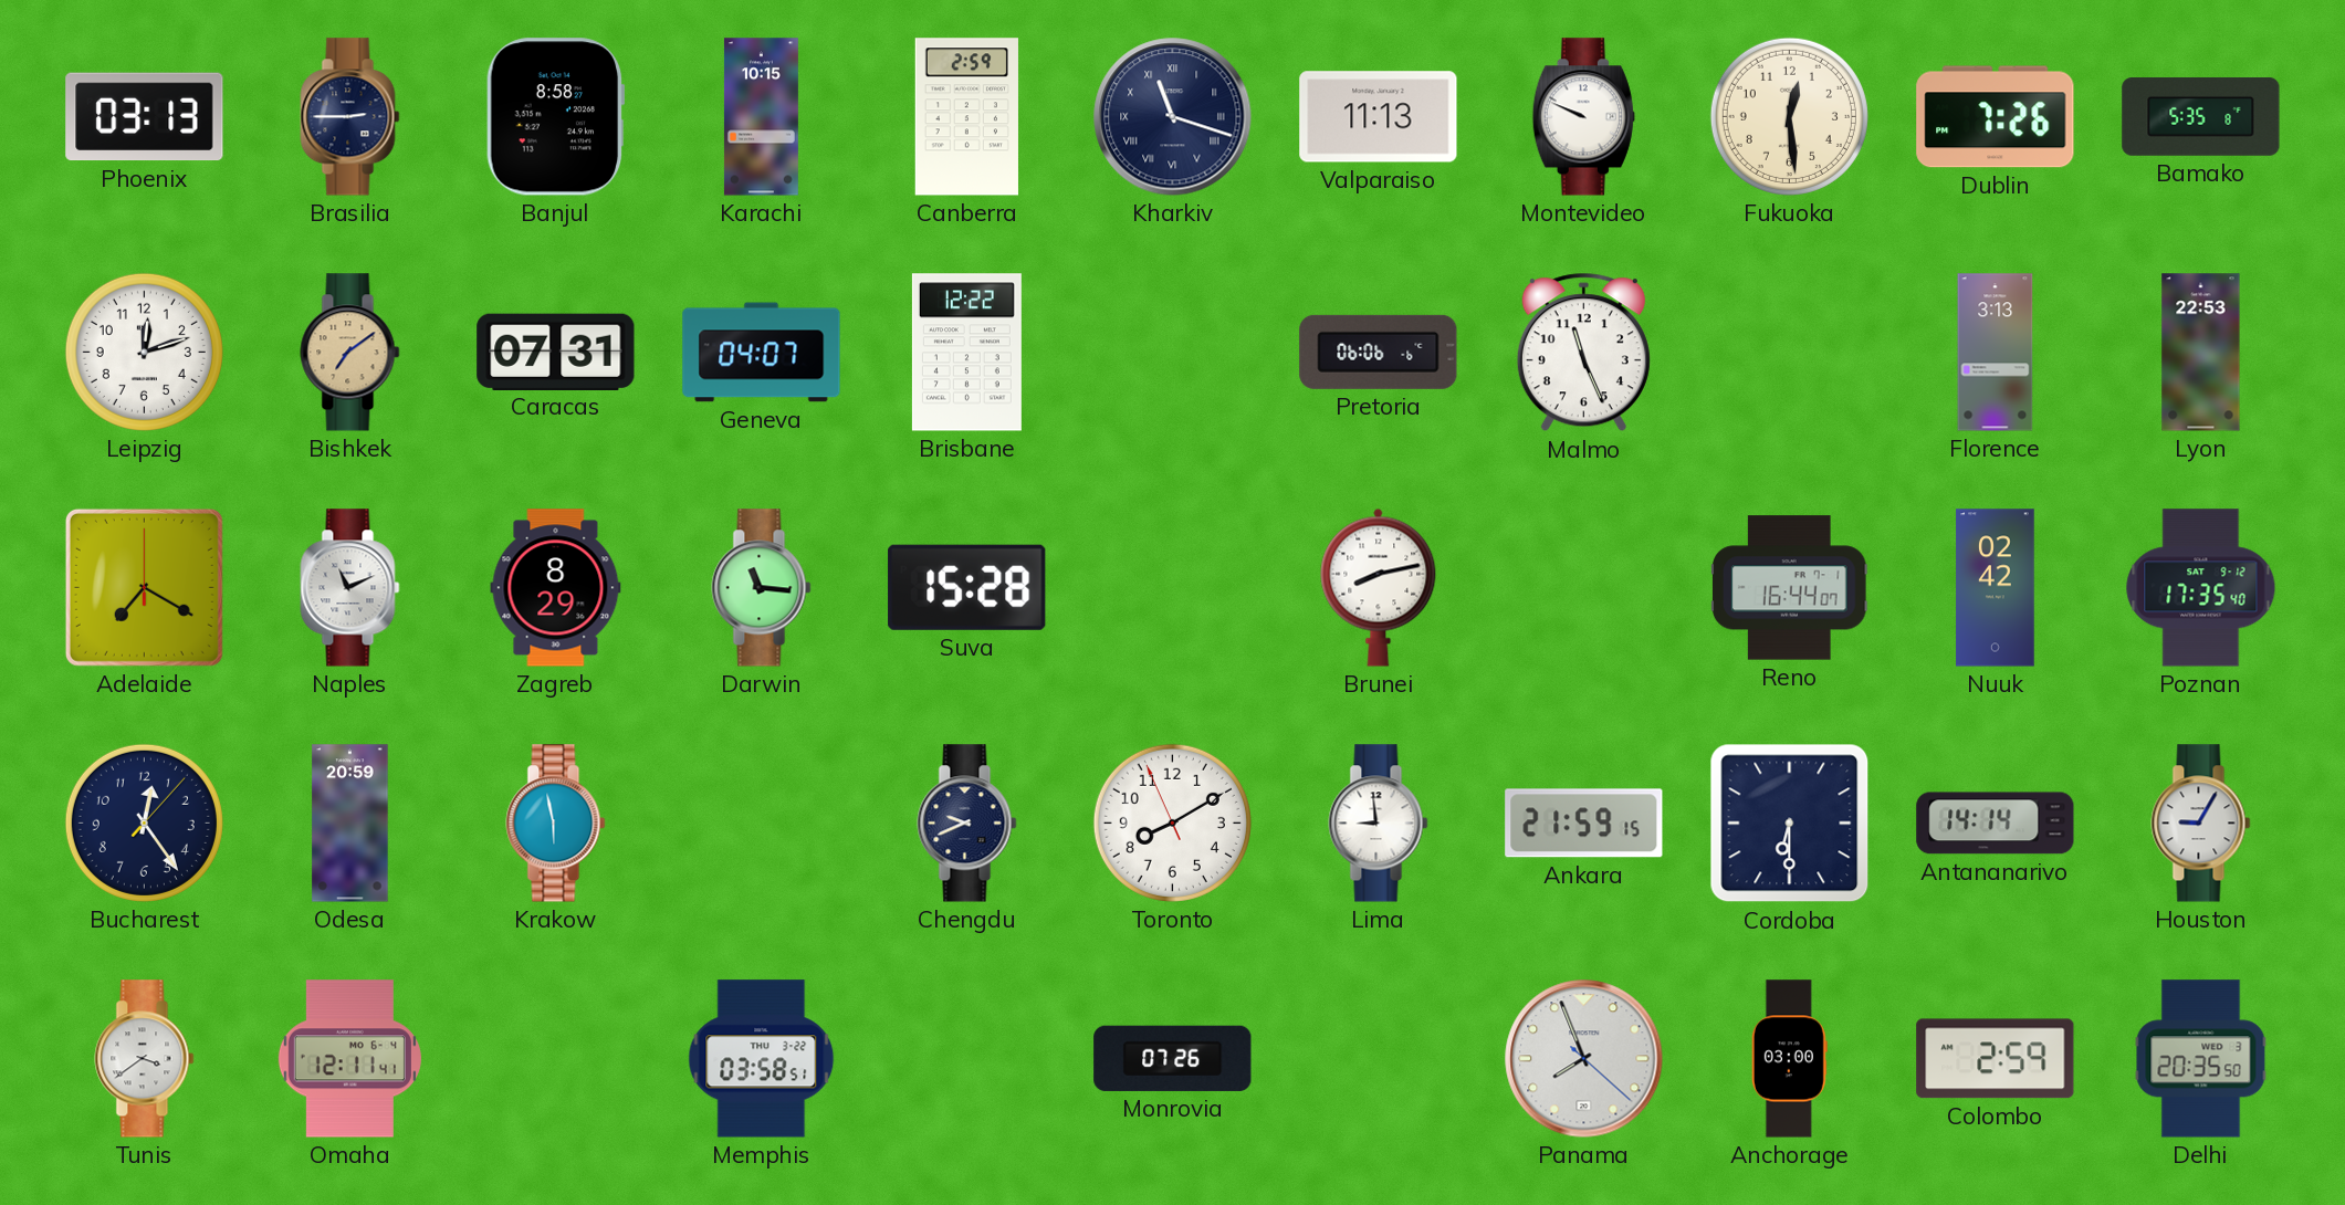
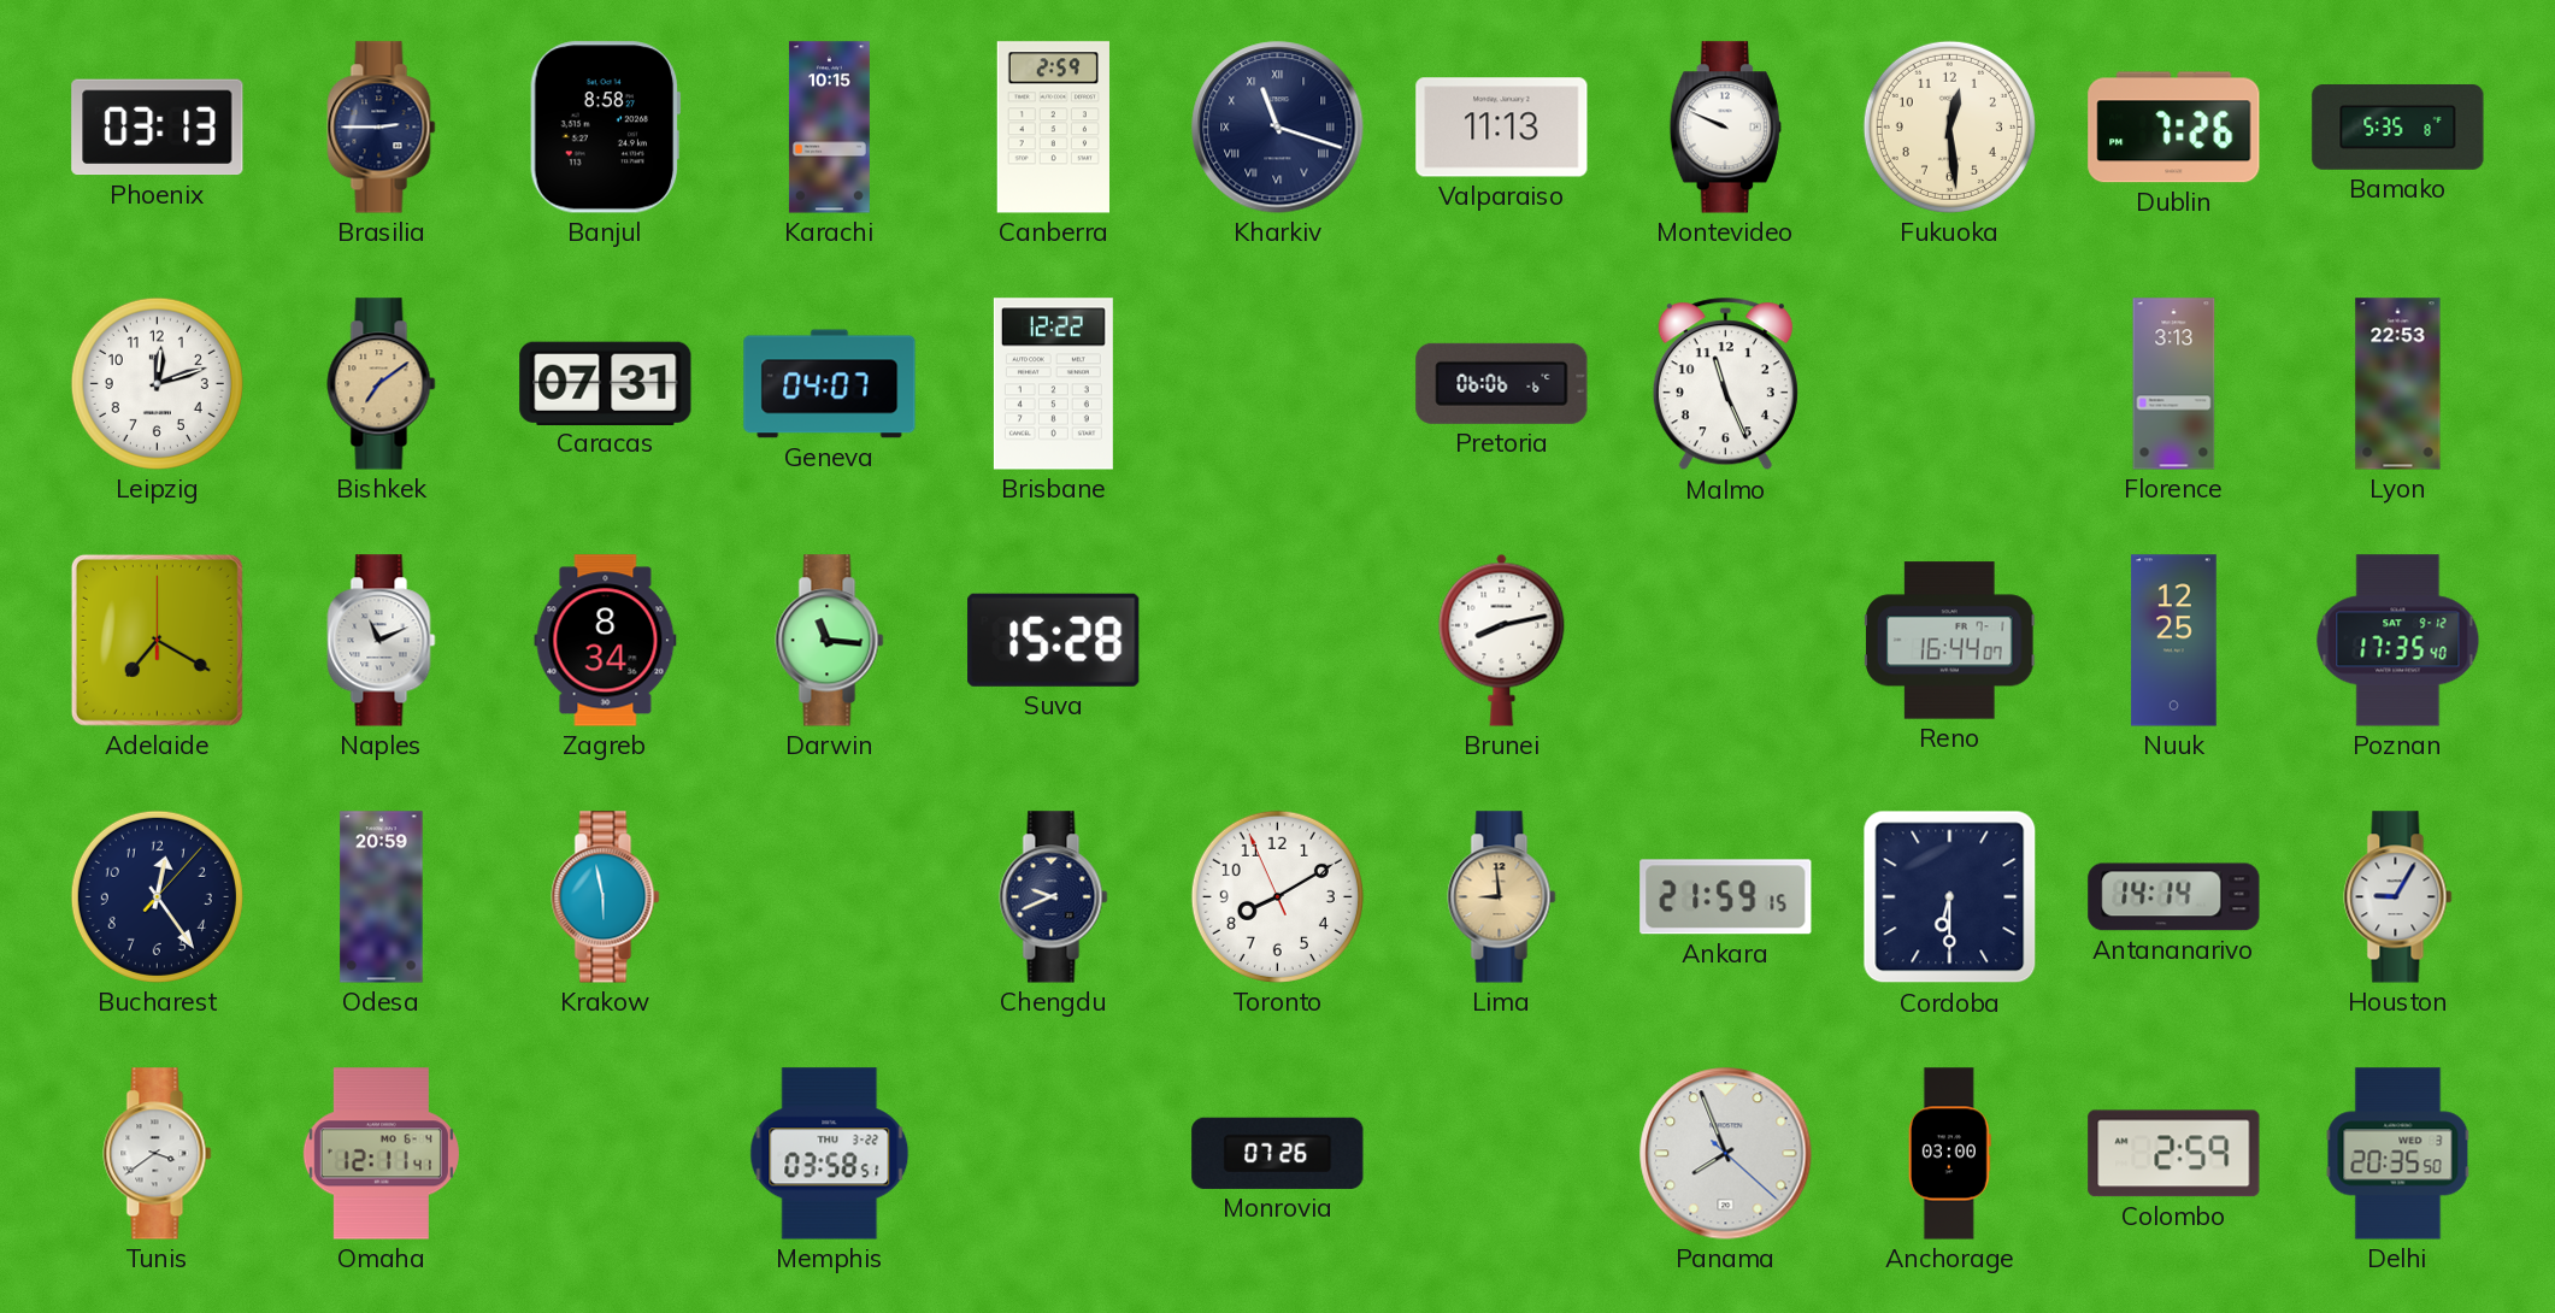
Zagreb: 8:29 -> 8:34
Nuuk: 02:42 -> 12:25
Lima dial: white -> champagne
